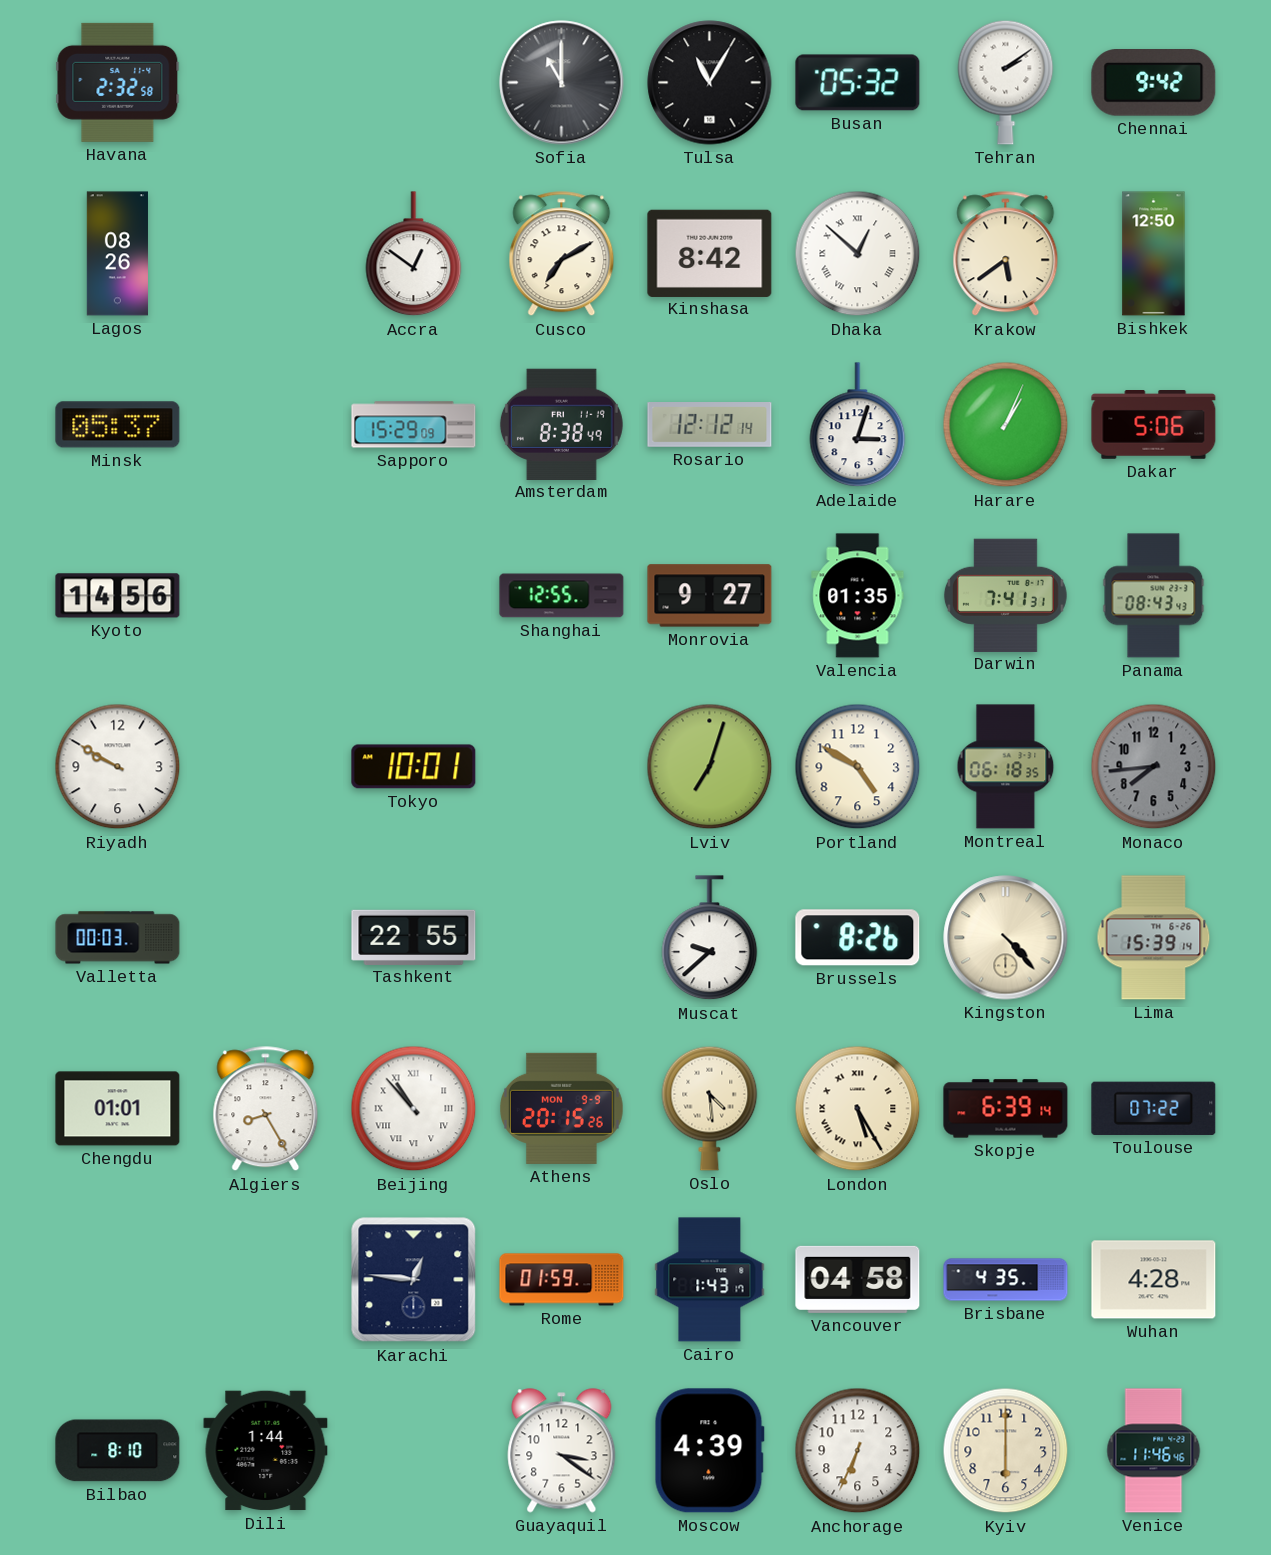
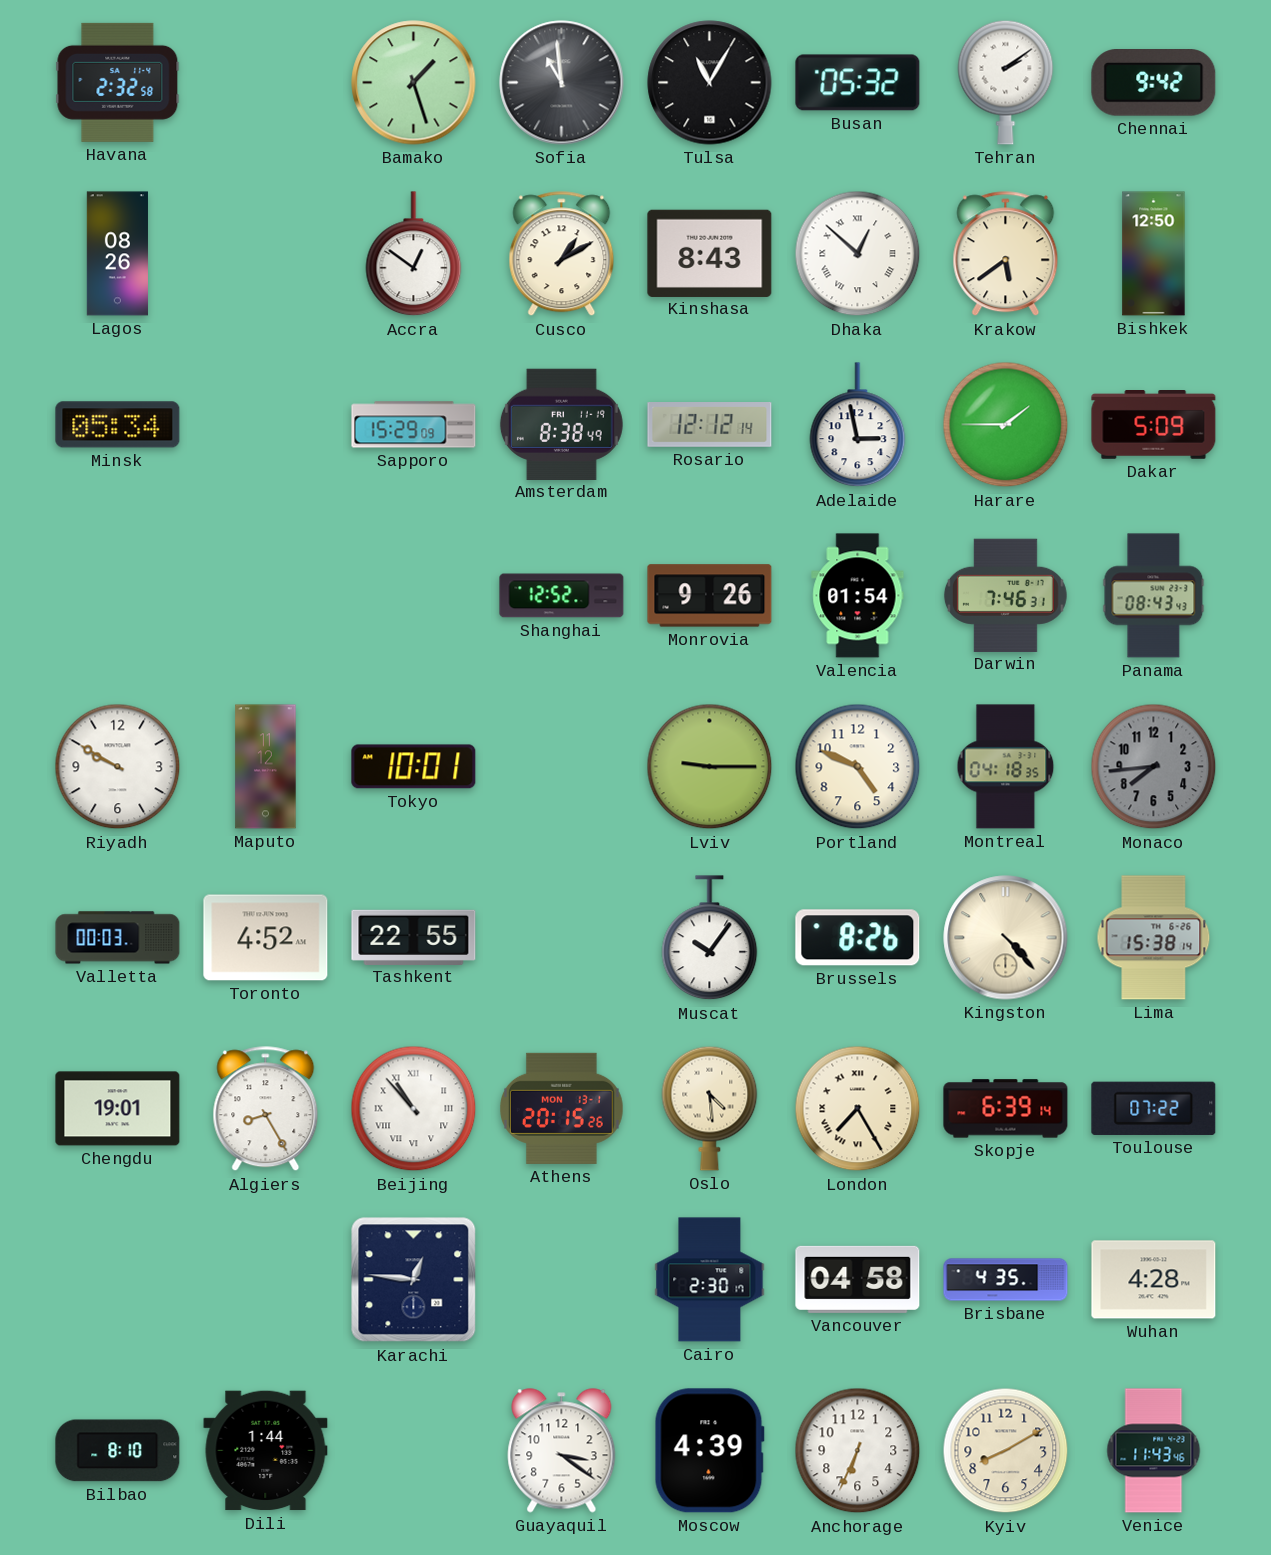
Bamako: none -> 1:27
Sofia: 11:00 -> 10:59
Cusco: 7:10 -> 1:10
Kinshasa: 8:42 -> 8:43
Minsk: 05:37 -> 05:34
Adelaide: 3:03 -> 2:58
Harare: 1:04 -> 1:45
Dakar: 5:06 -> 5:09
Kyoto: 14:56 -> none
Shanghai: 12:55 -> 12:52
Monrovia: 9:27 -> 9:26
Valencia: 01:35 -> 01:54
Darwin: 7:41 -> 7:46
Maputo: none -> 11:12
Lviv: 7:03 -> 9:15
Portland: 4:50 -> 4:49
Montreal: 06:18 -> 04:18
Toronto: none -> 4:52
Muscat: 9:38 -> 10:06
Lima: 15:39 -> 15:38
Chengdu: 01:01 -> 19:01
Athens date: MON 9-9 -> MON 13-1
London: 5:25 -> 7:25
Rome: 01:59 -> none
Cairo: 1:43 -> 2:30
Kyiv: 6:00 -> 8:10
Venice: 11:46 -> 11:43
